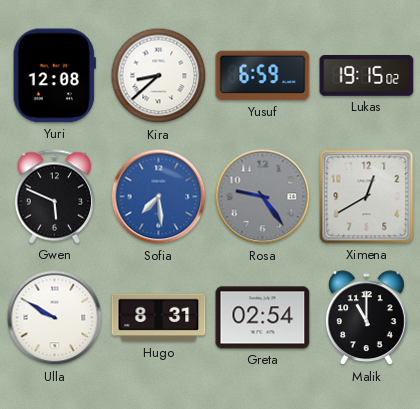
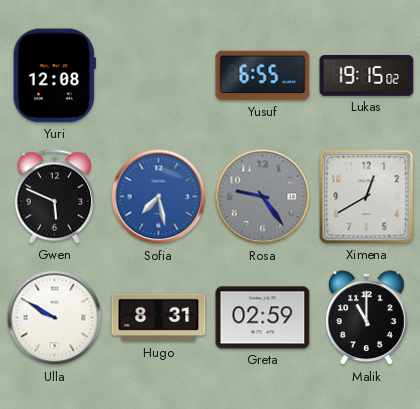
Kira: 8:38 -> none
Yusuf: 6:59 -> 6:55
Sofia: 7:29 -> 7:28
Greta: 02:54 -> 02:59
